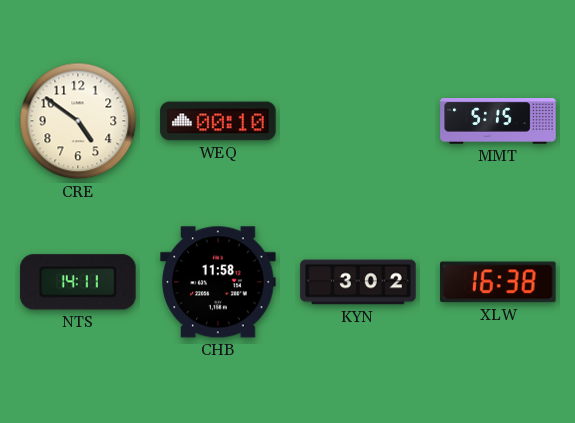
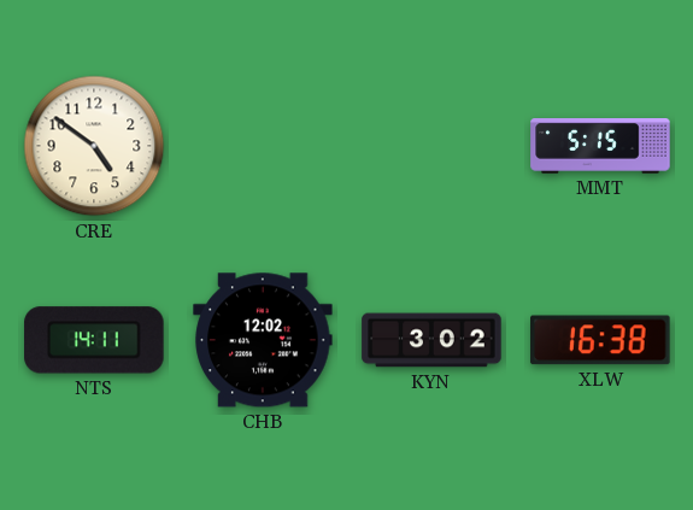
WEQ: 00:10 -> none
CHB: 11:58 -> 12:02
